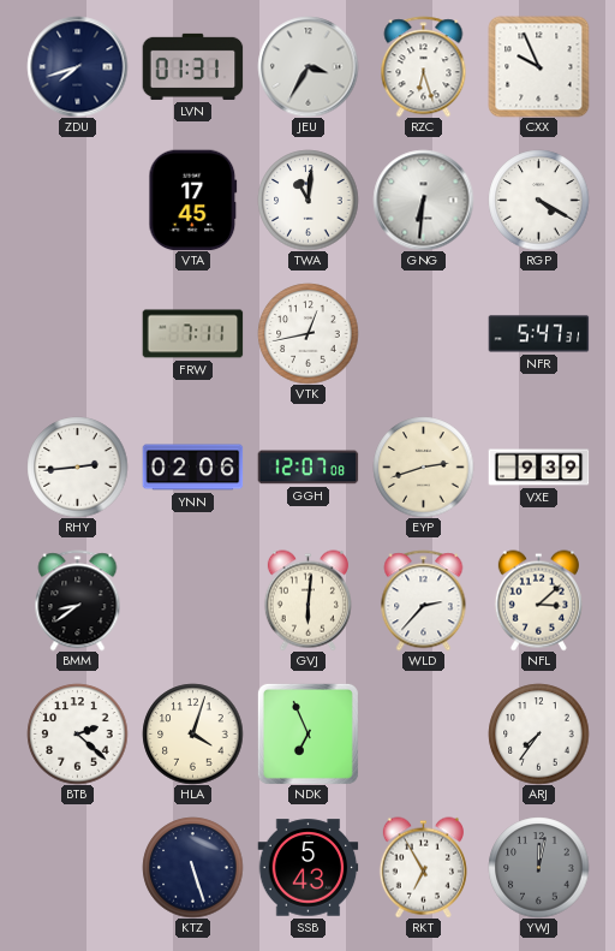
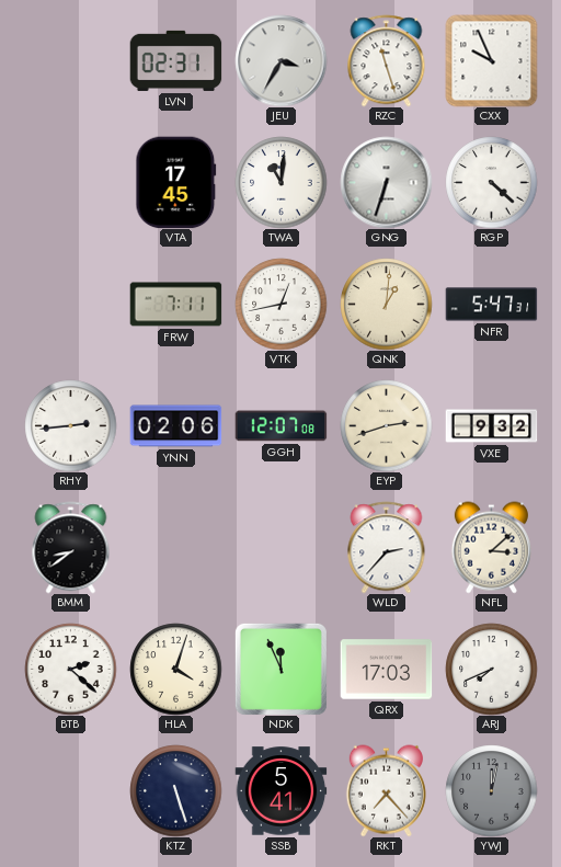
ZDU: 7:42 -> none
LVN: 01:31 -> 02:31
RZC: 6:27 -> 11:27
GNG: 6:31 -> 6:33
RGP: 4:20 -> 4:22
QNK: none -> 1:01
VXE: 9:39 -> 9:32
GVJ: 6:01 -> none
NDK: 6:56 -> 11:56
QRX: none -> 17:03
ARJ: 7:36 -> 7:41
SSB: 5:43 -> 5:41
RKT: 6:55 -> 7:23
